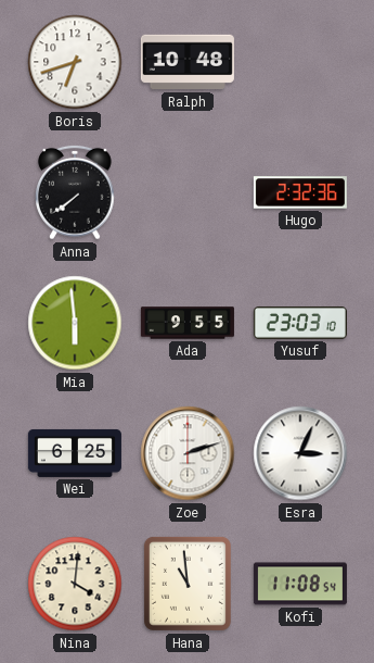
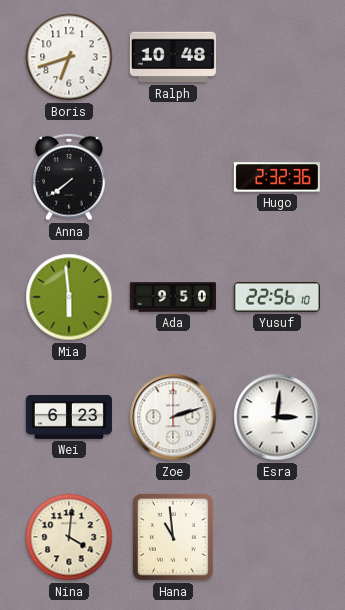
Ada: 9:55 -> 9:50
Yusuf: 23:03 -> 22:56
Wei: 6:25 -> 6:23
Esra: 3:04 -> 3:01
Kofi: 11:08 -> none
